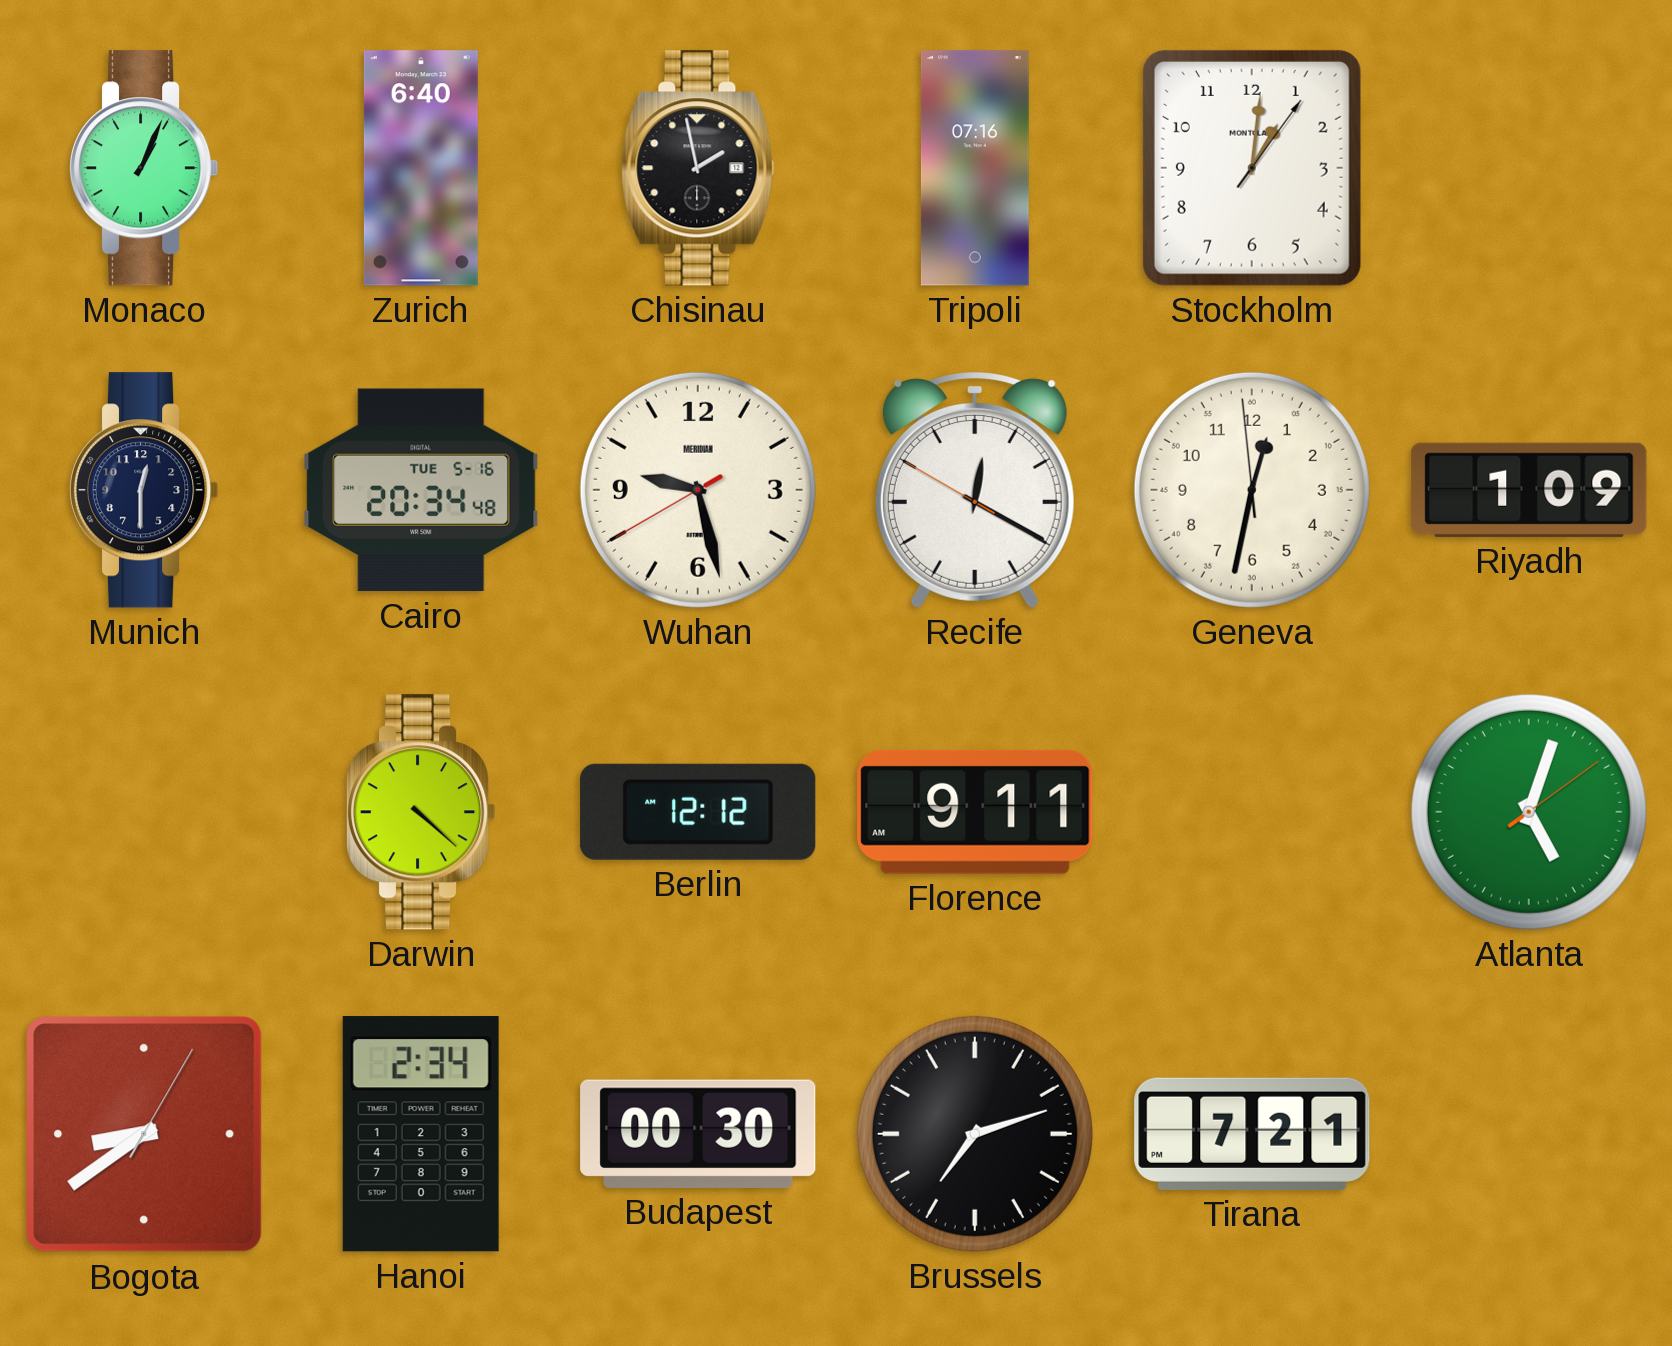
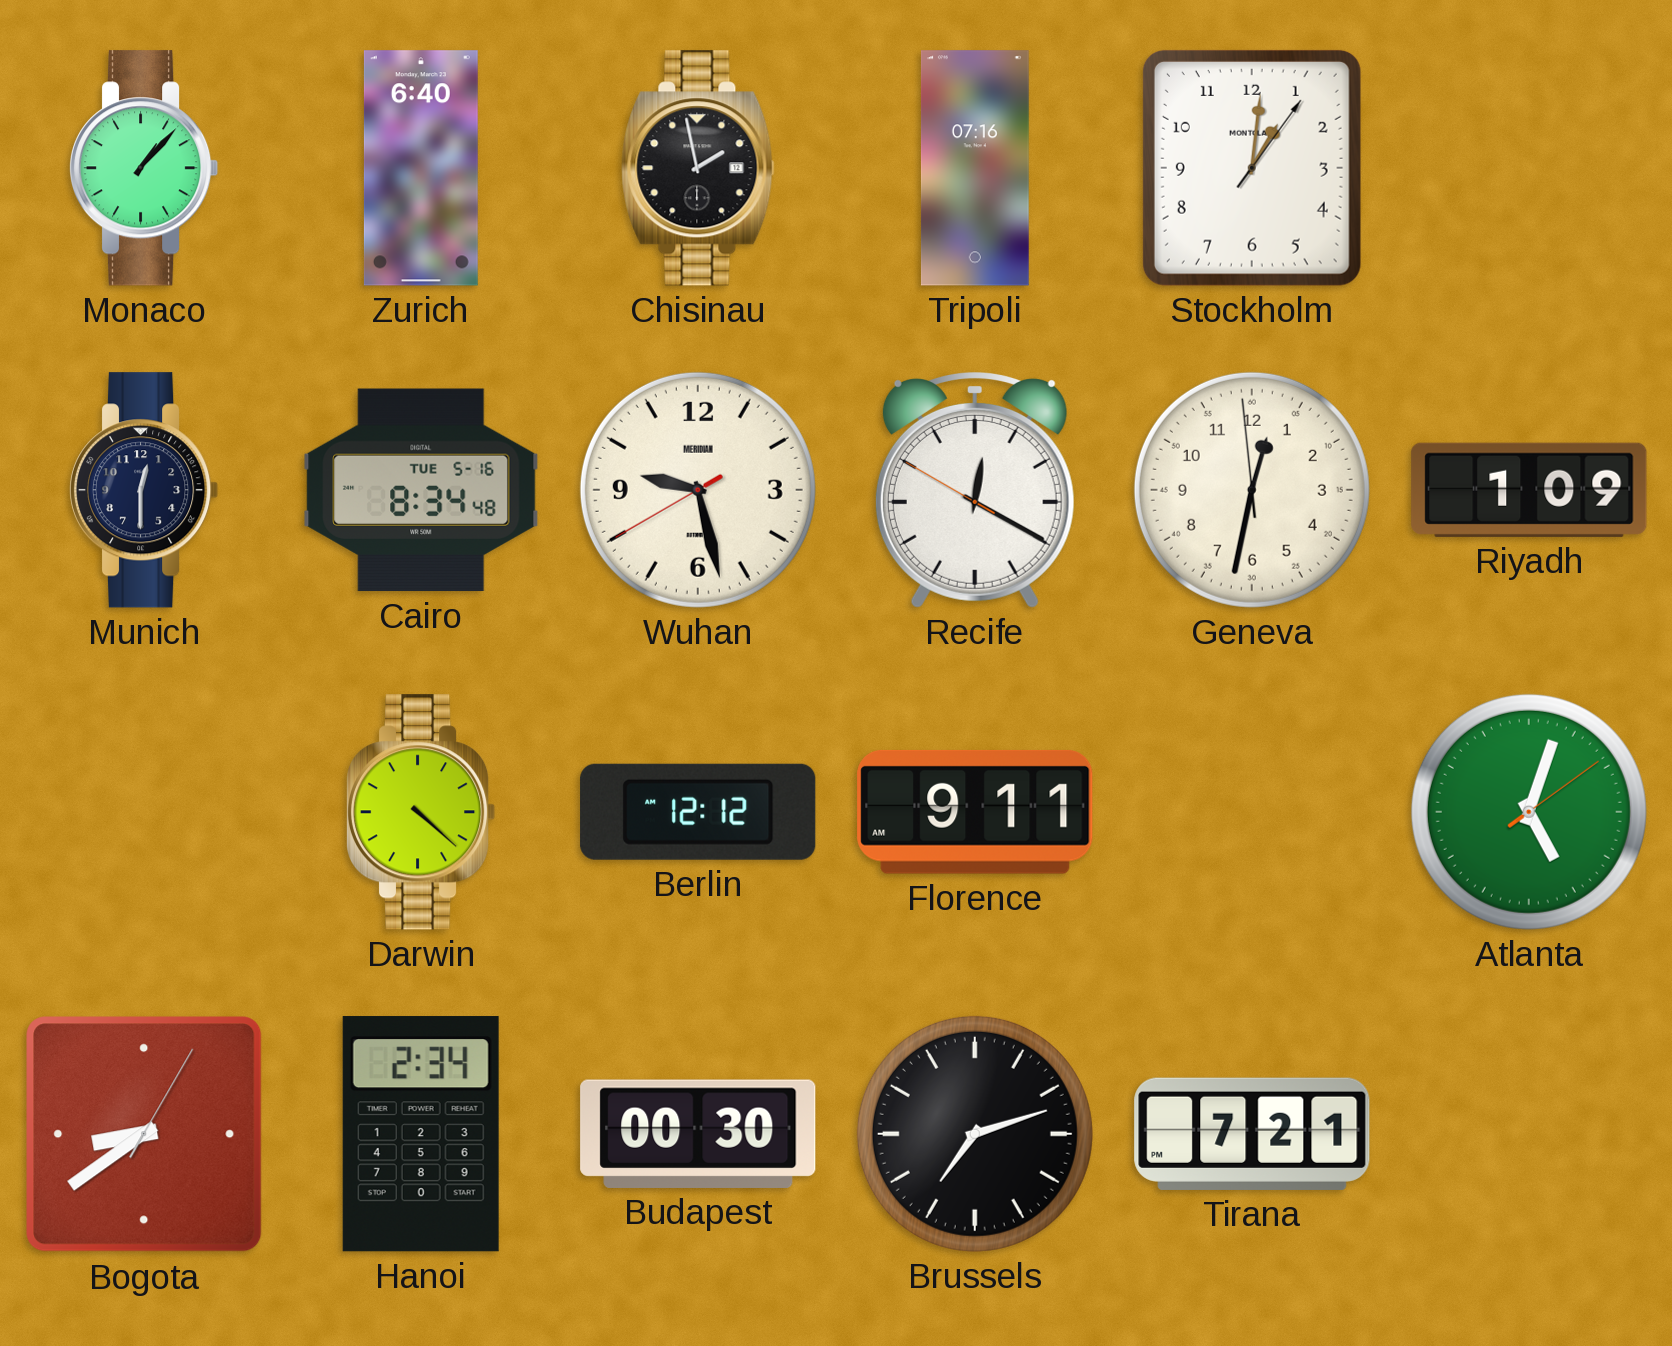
Monaco: 1:04 -> 1:07
Cairo: 20:34 -> 8:34
